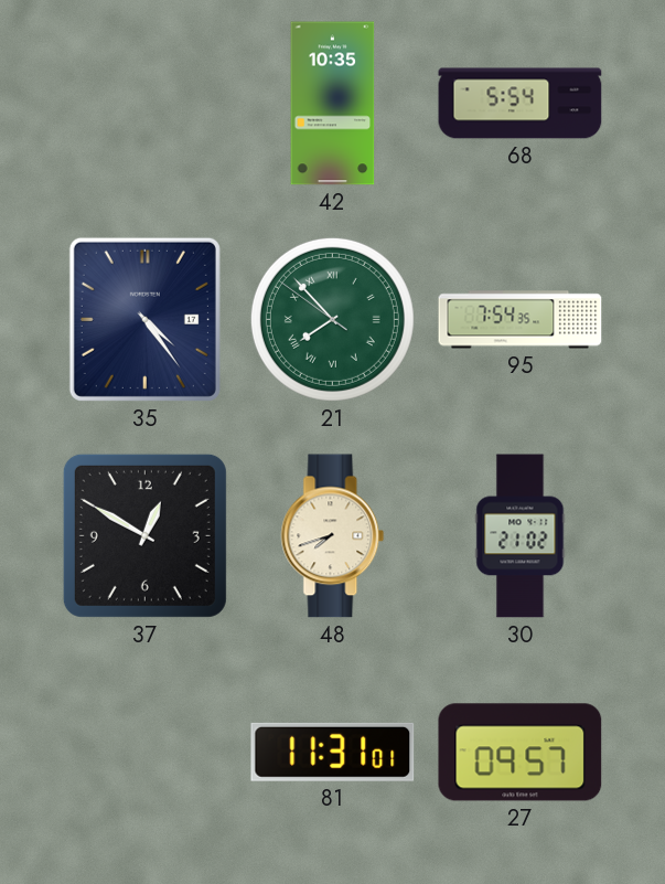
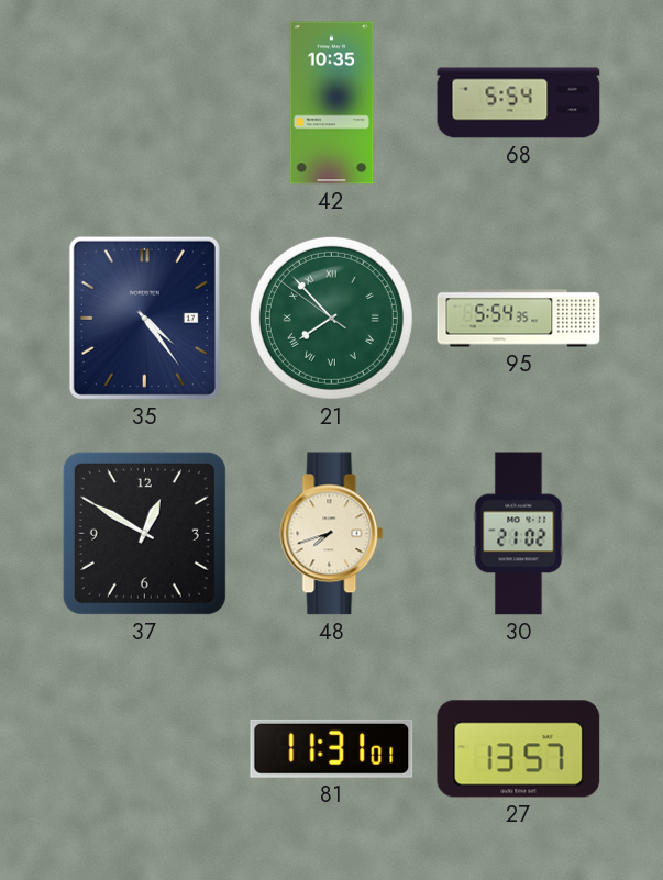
95: 7:54 -> 5:54
27: 09:57 -> 13:57
